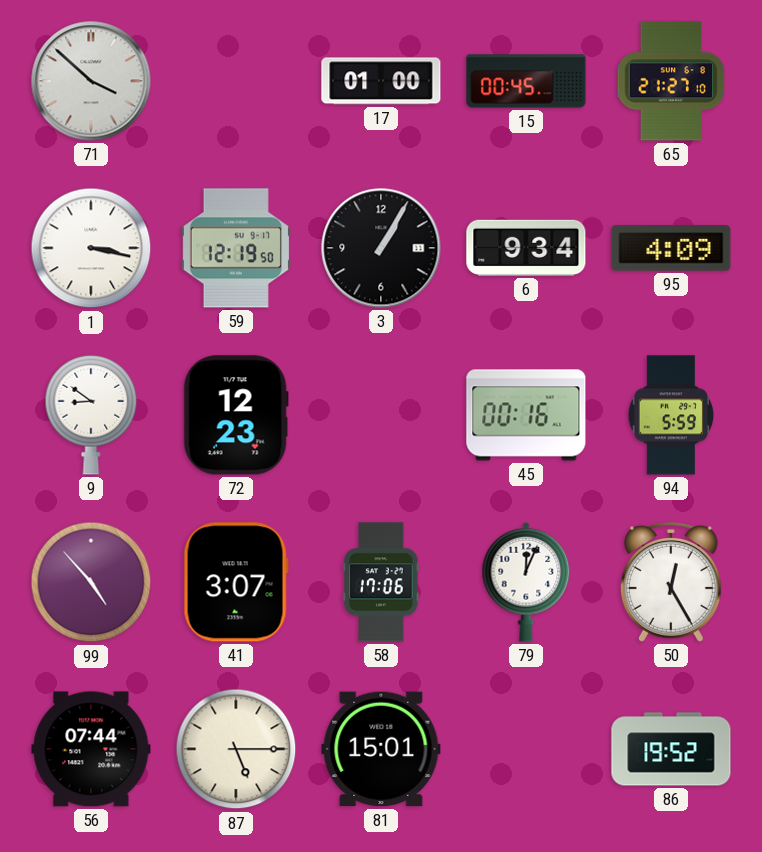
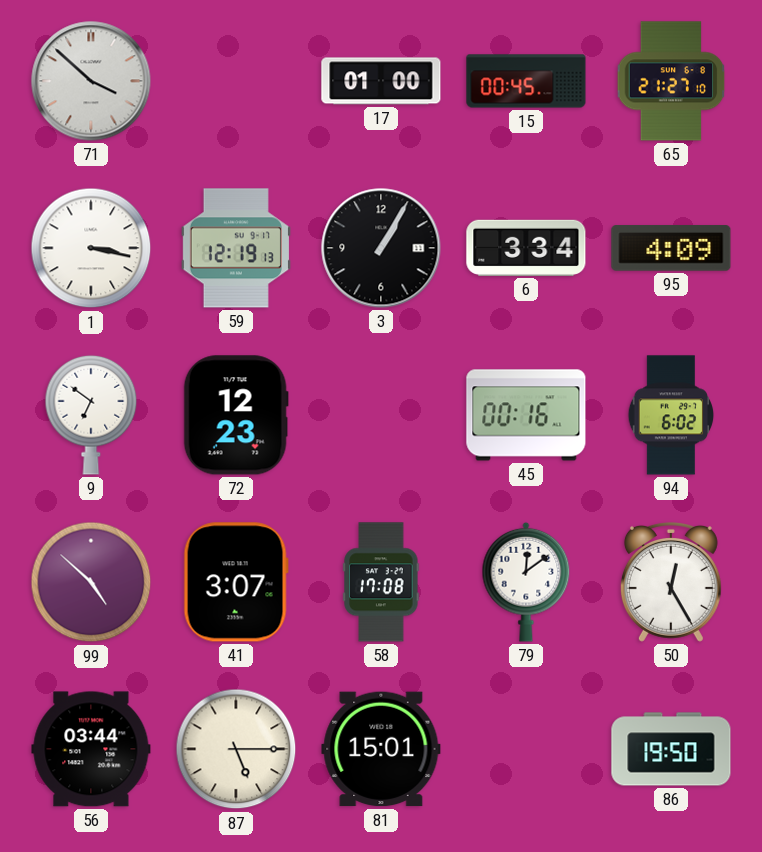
59: 12:19:50 -> 12:19:13
6: 9:34 -> 3:34
9: 8:51 -> 6:51
94: 5:59 -> 6:02
99: 4:53 -> 4:52
58: 17:06 -> 17:08
79: 12:04 -> 12:09
56: 07:44 -> 03:44
86: 19:52 -> 19:50
